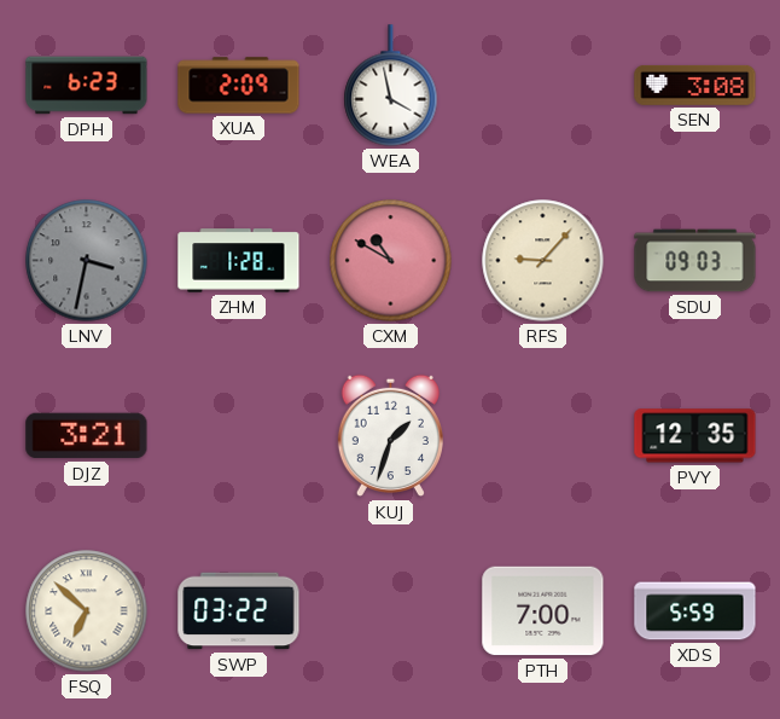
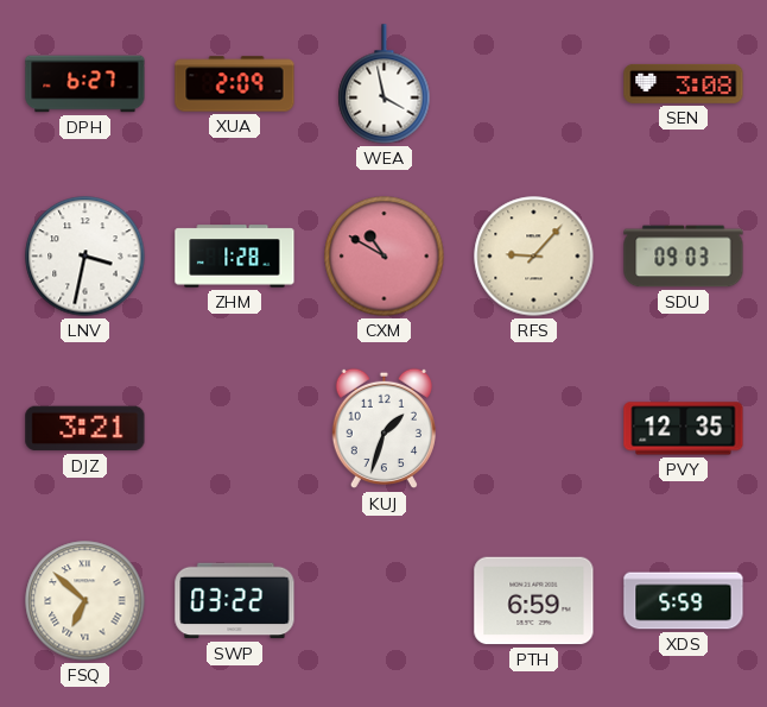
DPH: 6:23 -> 6:27
LNV dial: grey -> white
PTH: 7:00 -> 6:59
